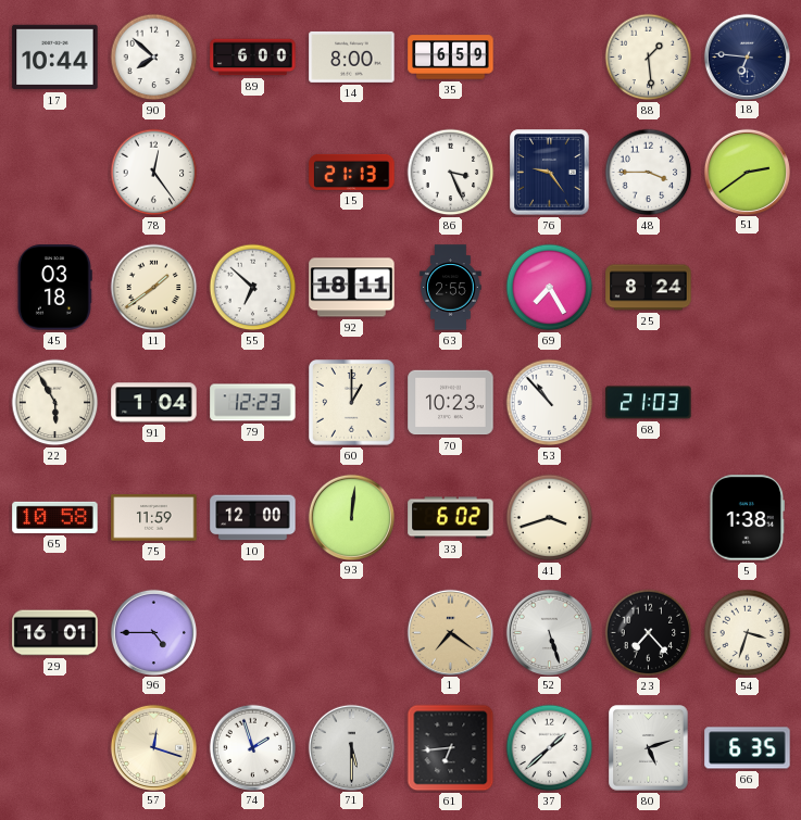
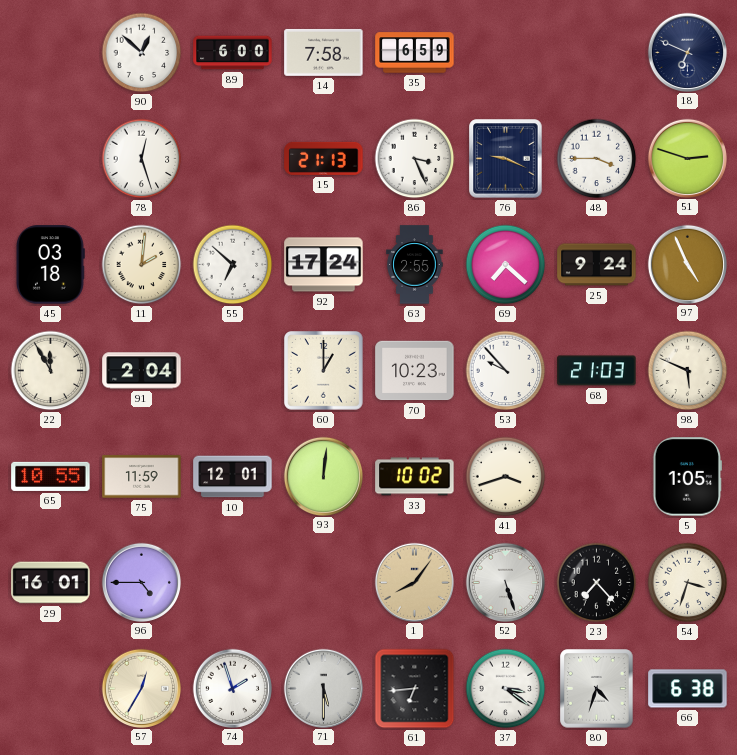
17: 10:44 -> none
90: 7:52 -> 12:52
14: 8:00 -> 7:58
88: 1:29 -> none
18: 6:46 -> 6:49
78: 12:24 -> 12:27
76: 9:24 -> 9:19
51: 2:39 -> 2:48
11: 1:39 -> 2:01
92: 18:11 -> 17:24
69: 7:25 -> 7:22
25: 8:24 -> 9:24
97: none -> 4:56
22: 5:55 -> 11:55
91: 1:04 -> 2:04
79: 12:23 -> none
53: 10:53 -> 9:53
98: none -> 5:49
65: 10:58 -> 10:55
10: 12:00 -> 12:01
33: 6:02 -> 10:02
5: 1:38 -> 1:05
1: 7:21 -> 8:06
57: 12:18 -> 12:35
37: 1:38 -> 3:21
80: 5:12 -> 4:33
66: 6:35 -> 6:38
